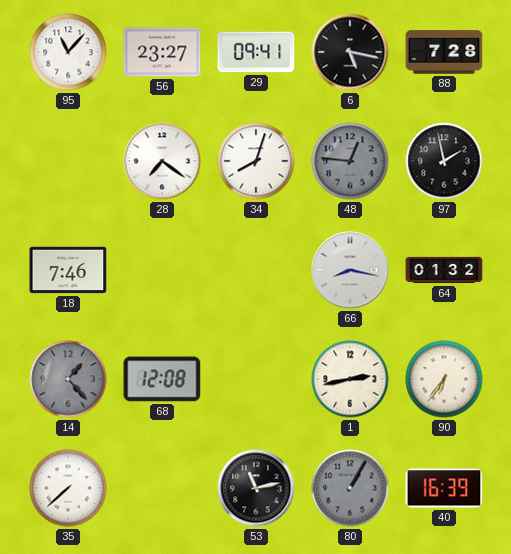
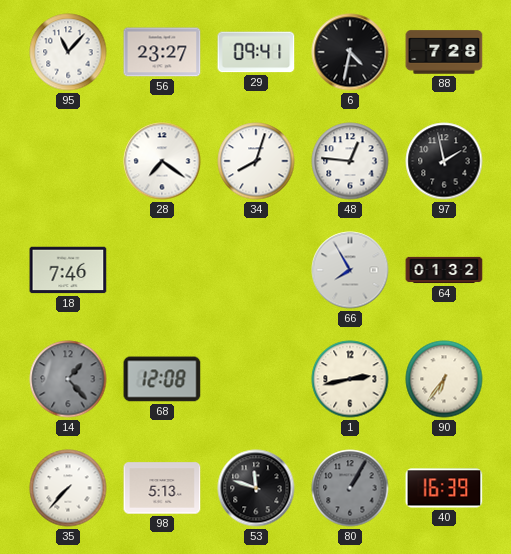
6: 5:17 -> 4:32
48 dial: grey -> white
66: 8:17 -> 7:55
35: 7:38 -> 7:37
98: none -> 5:13
53: 11:13 -> 11:48
